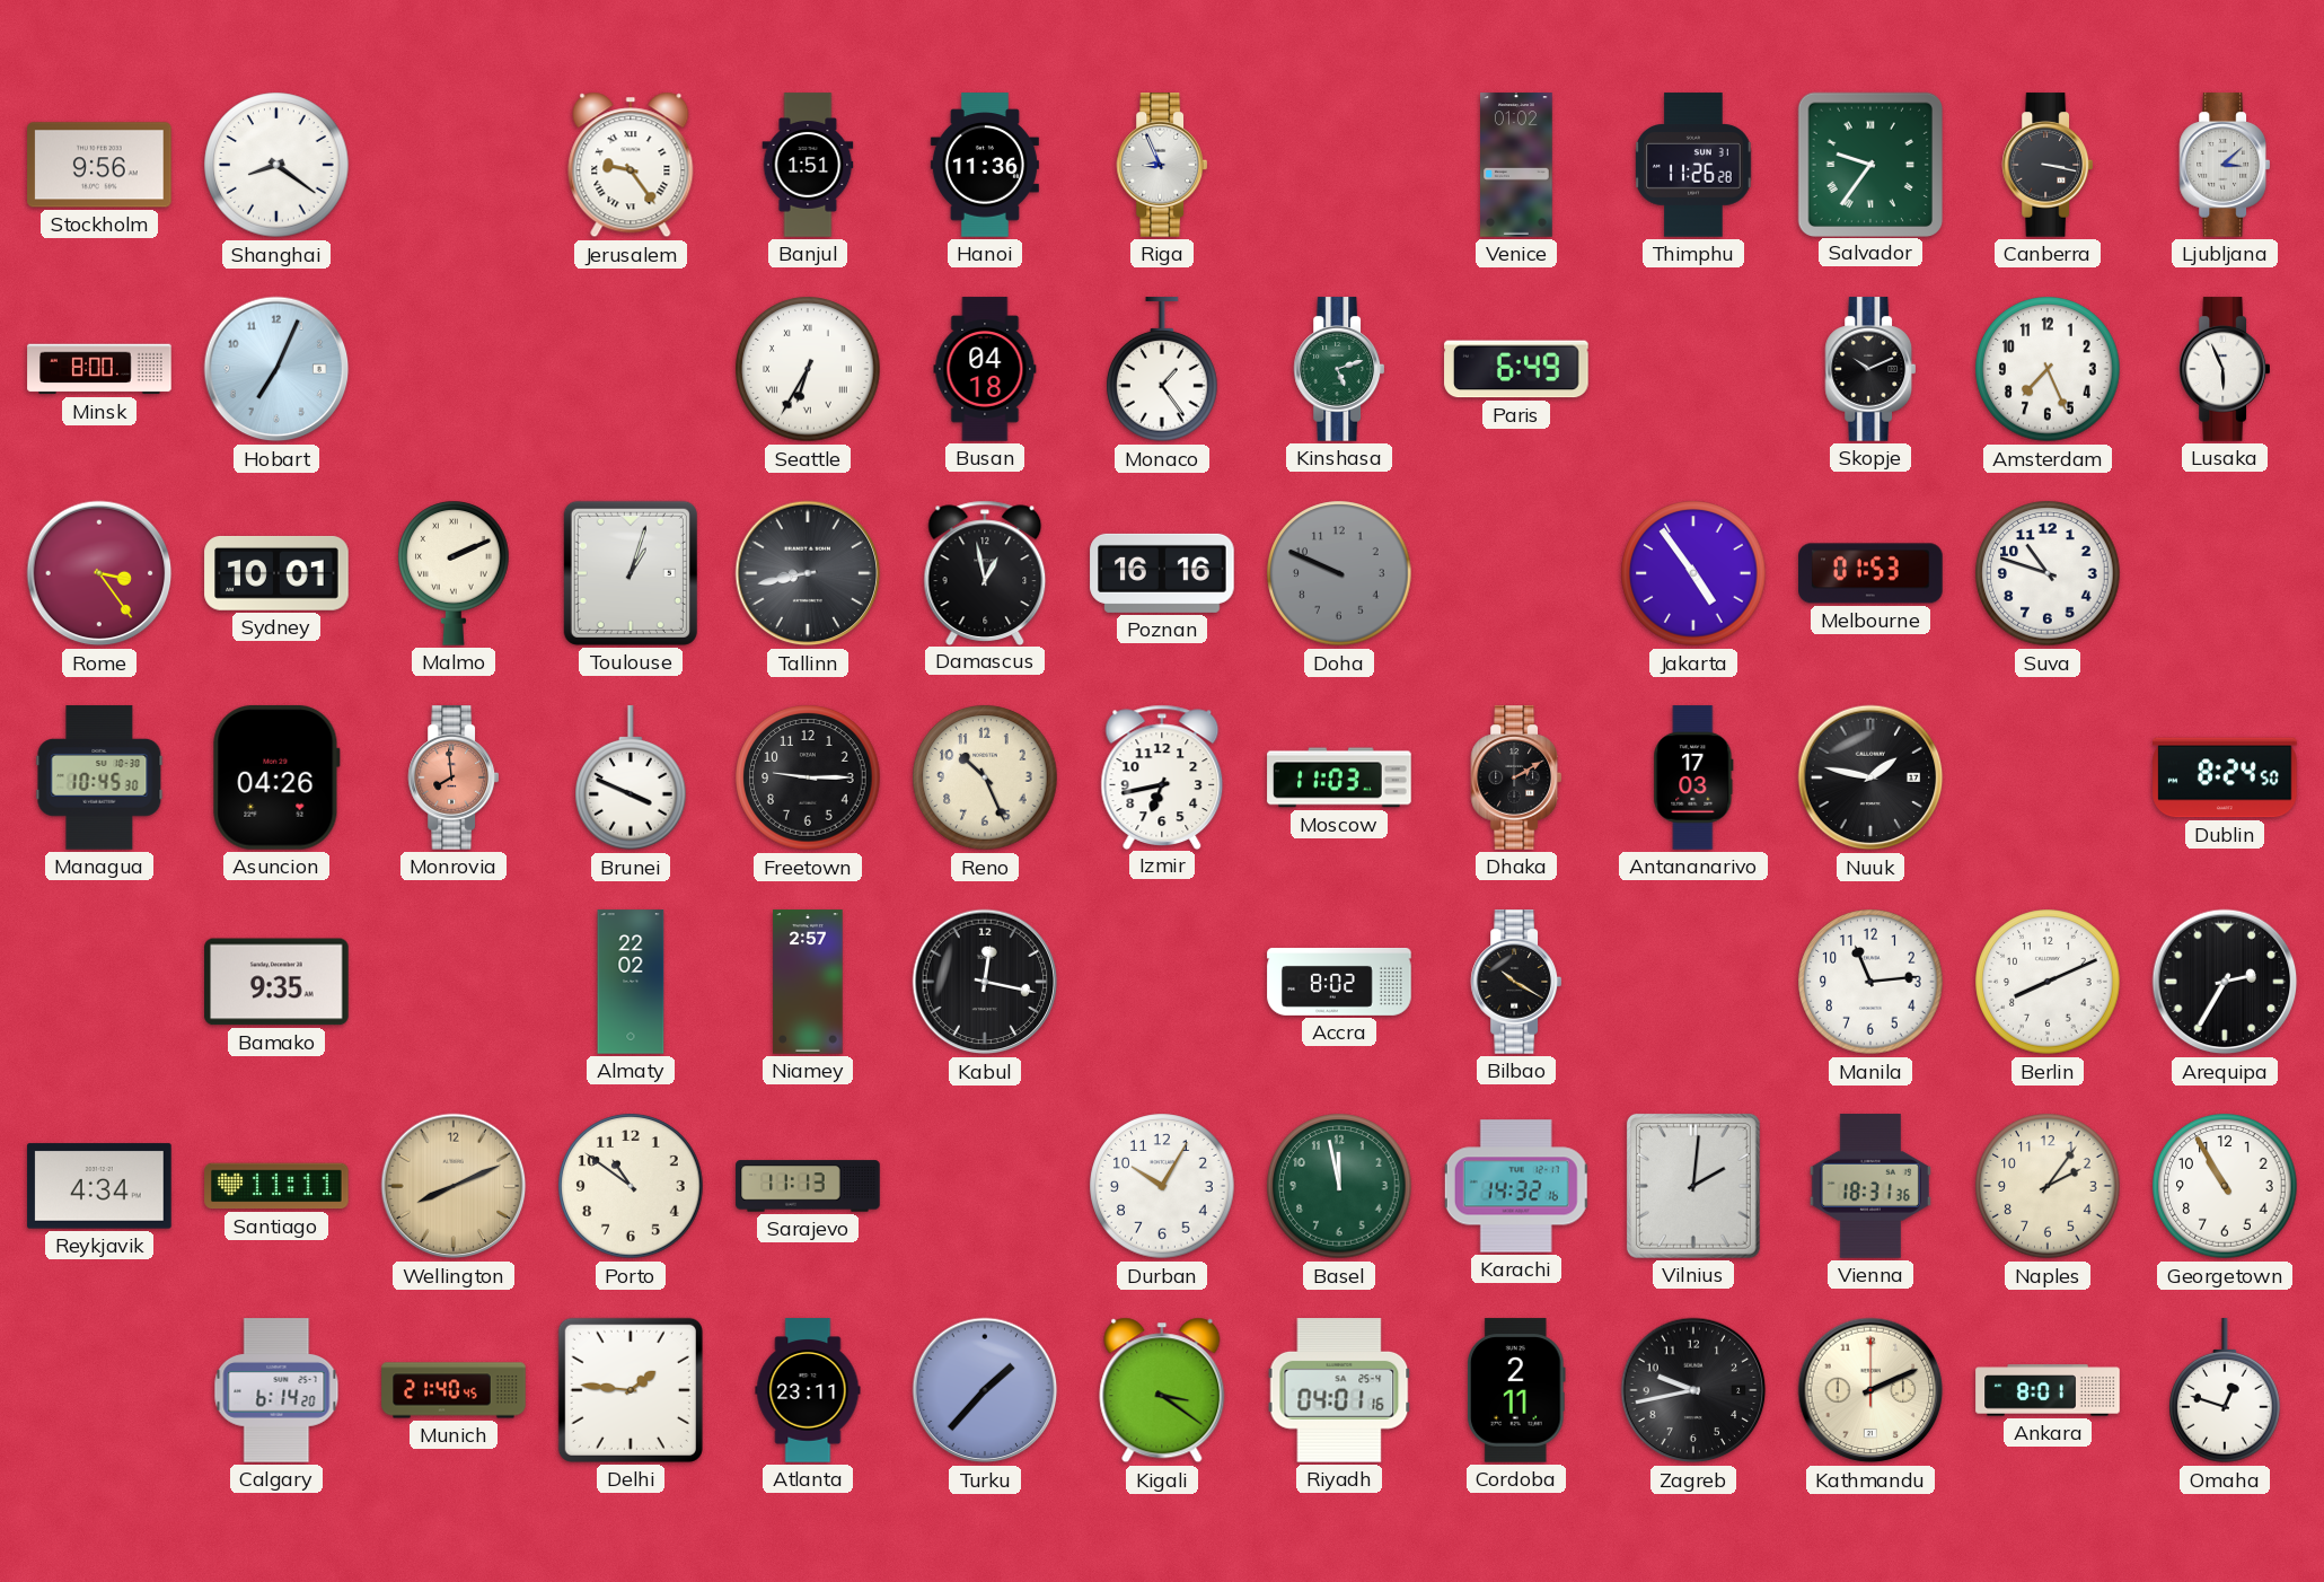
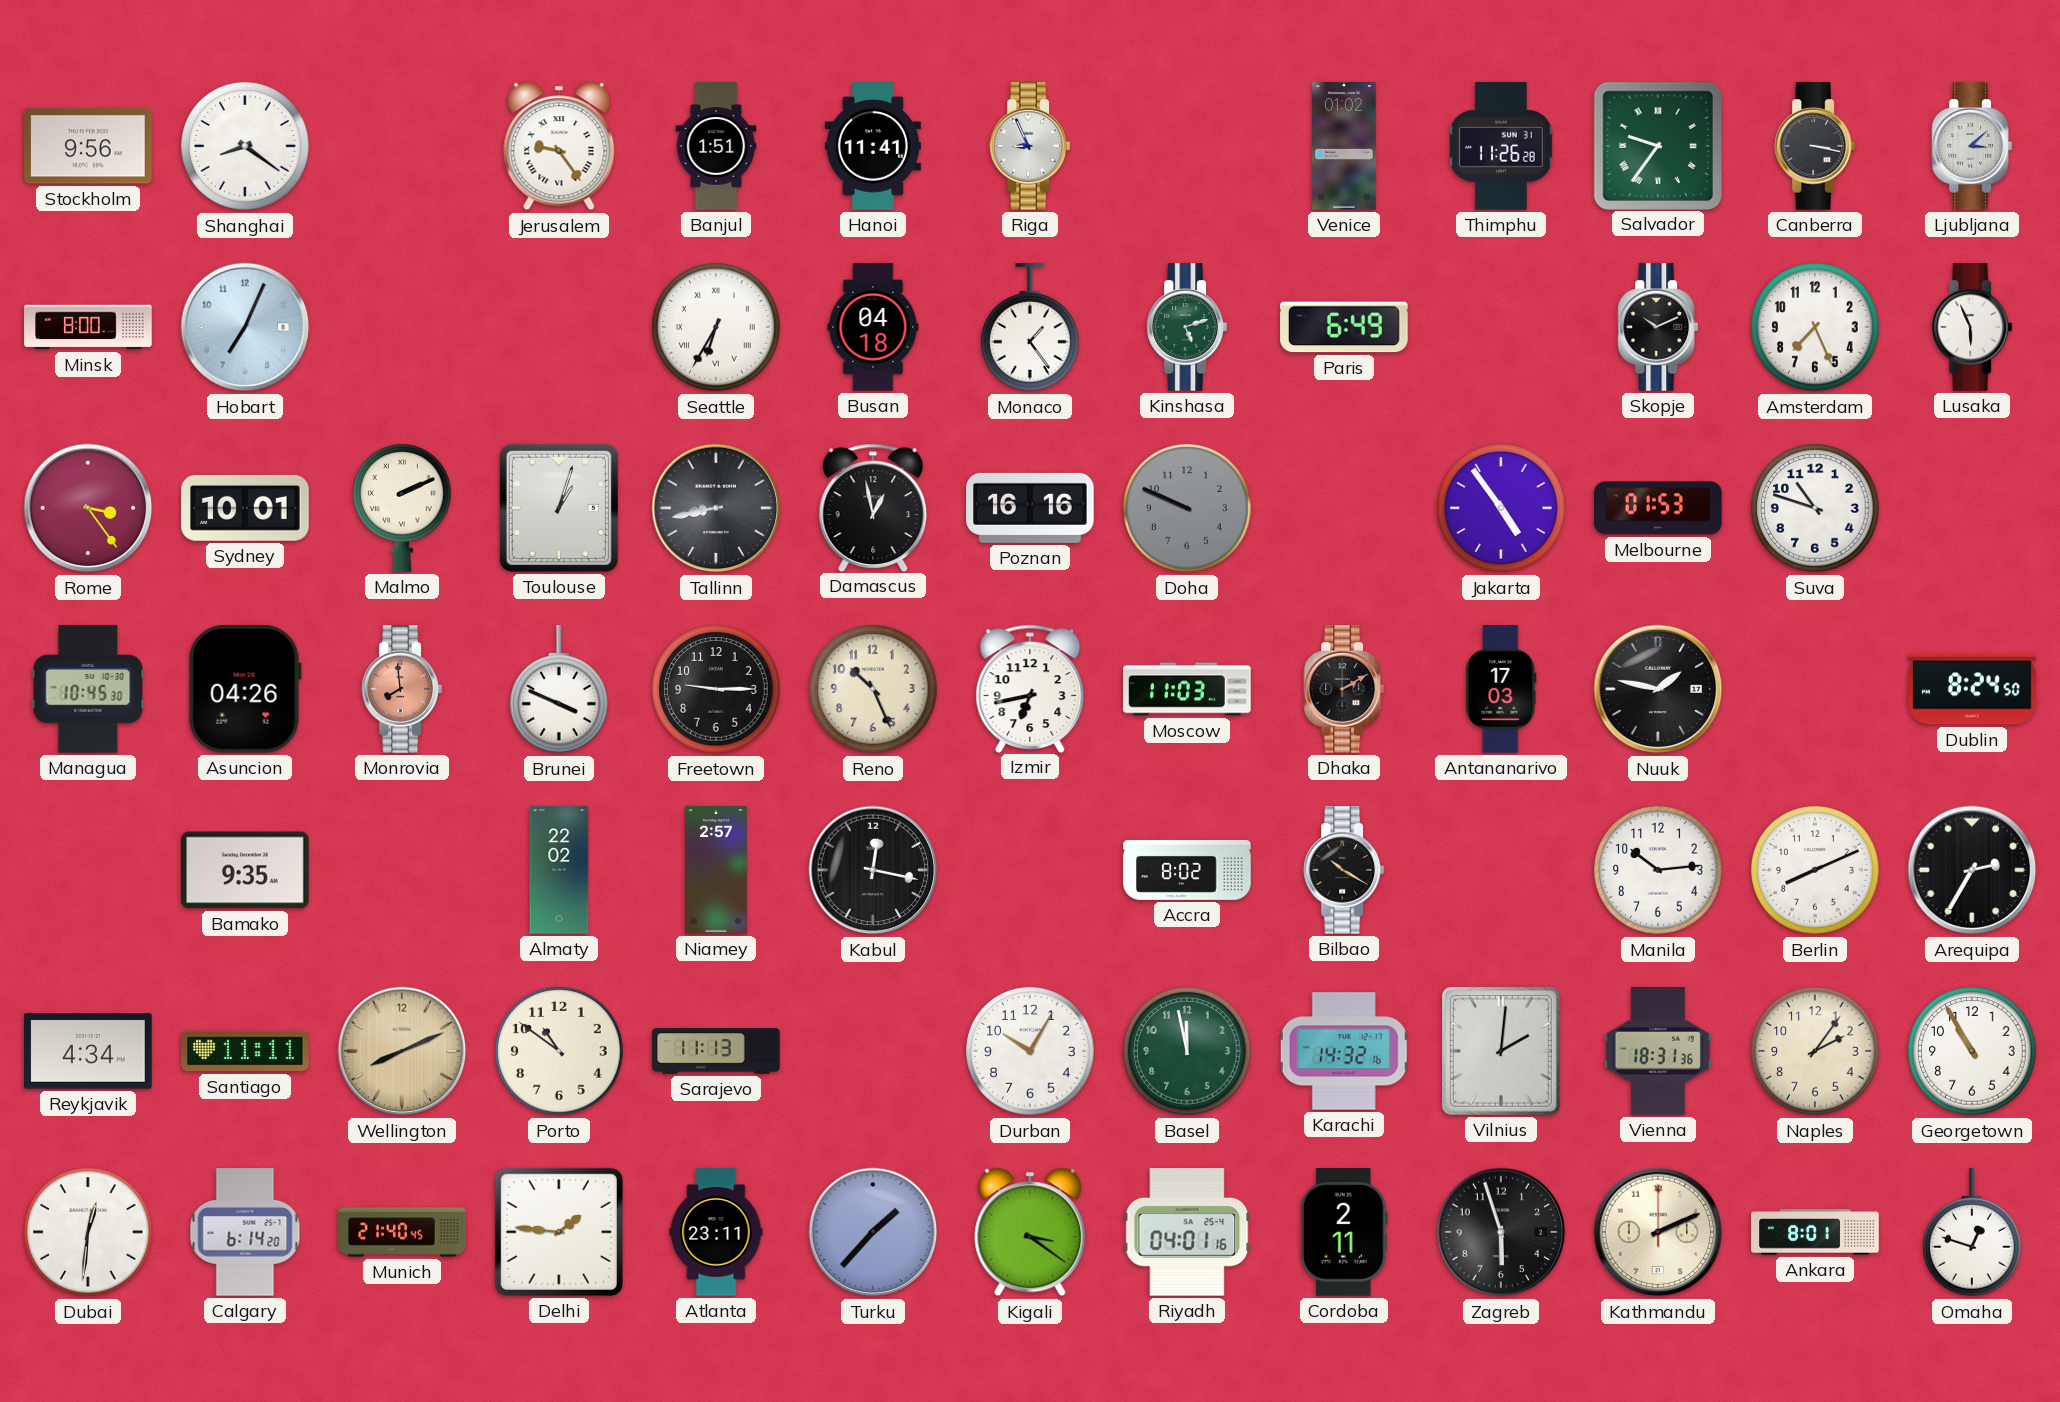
Hanoi: 11:36 -> 11:41
Manila: 11:14 -> 10:14
Dubai: none -> 12:31
Zagreb: 9:43 -> 5:57
